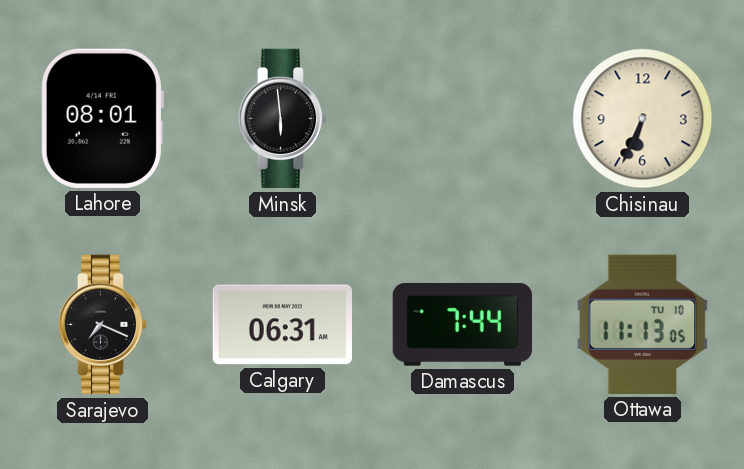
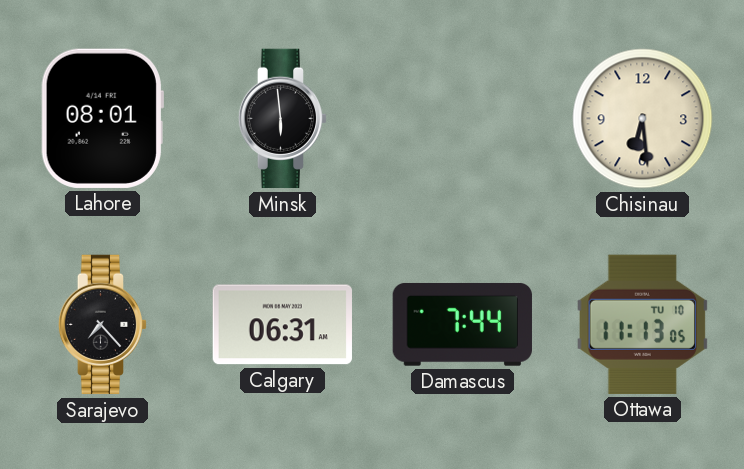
Chisinau: 6:34 -> 6:29
Sarajevo: 7:19 -> 7:23
